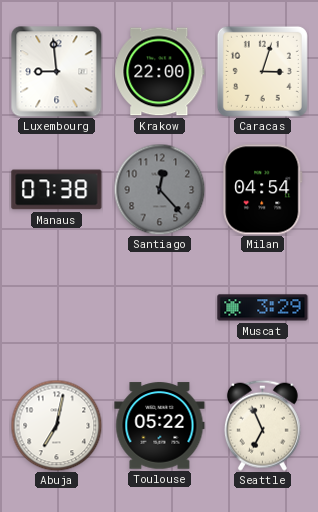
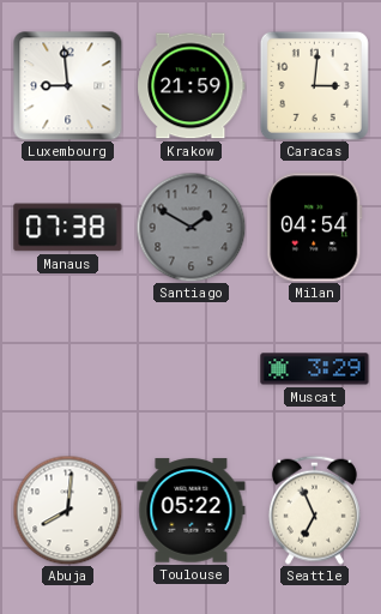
Krakow: 22:00 -> 21:59
Caracas: 3:03 -> 3:01
Santiago: 12:23 -> 1:50
Abuja: 7:02 -> 8:01
